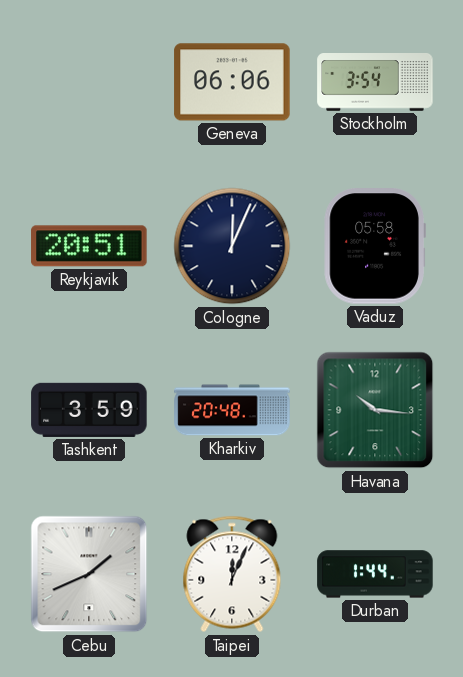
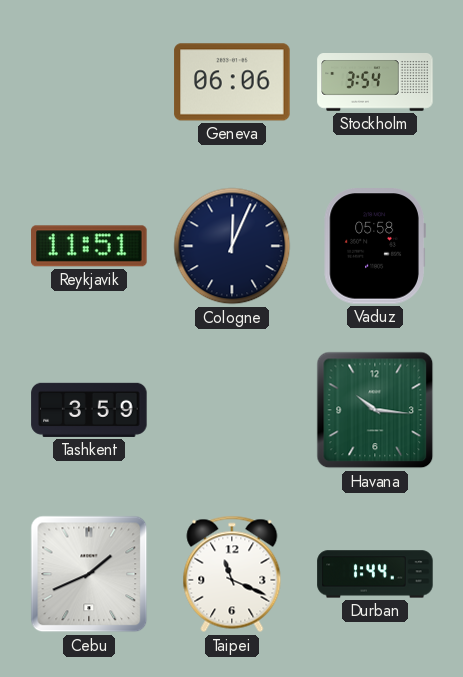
Reykjavik: 20:51 -> 11:51
Kharkiv: 20:48 -> none
Taipei: 12:04 -> 11:19
